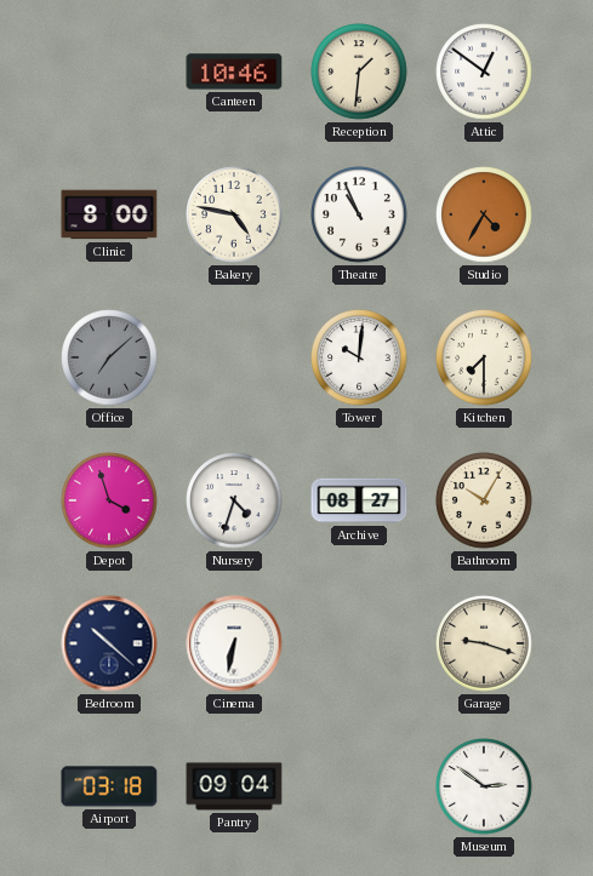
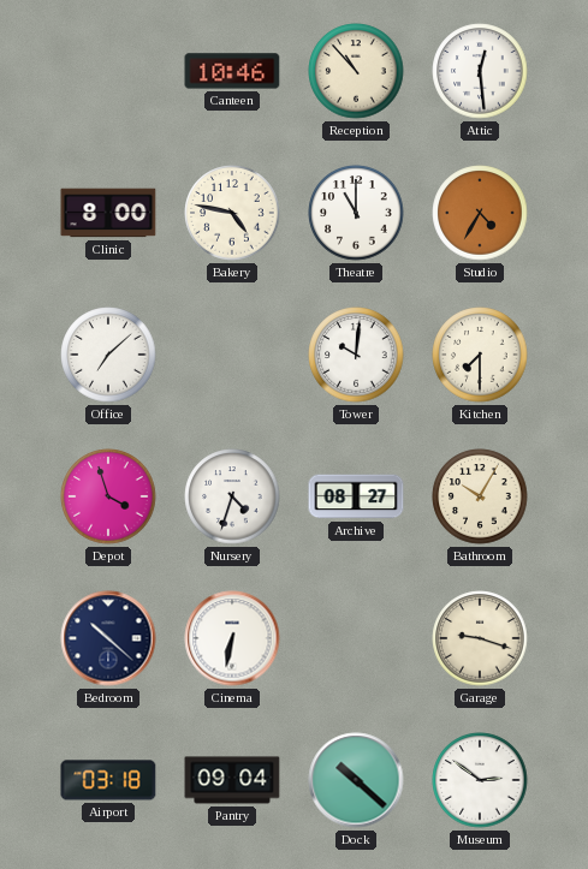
Reception: 1:31 -> 10:53
Attic: 12:51 -> 12:29
Theatre: 10:56 -> 11:00
Office dial: grey -> white
Dock: none -> 10:22
